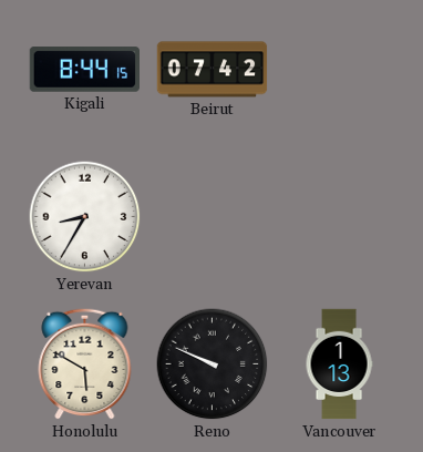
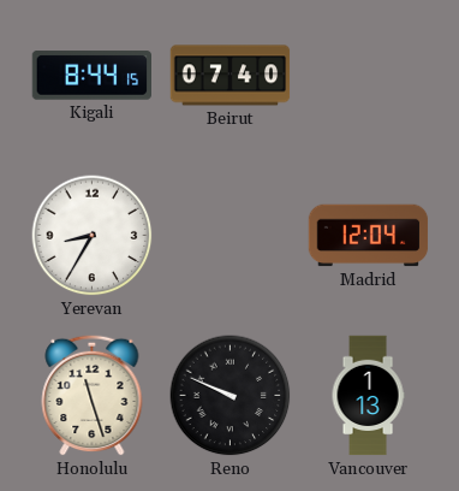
Beirut: 07:42 -> 07:40
Madrid: none -> 12:04
Honolulu: 5:50 -> 11:27
